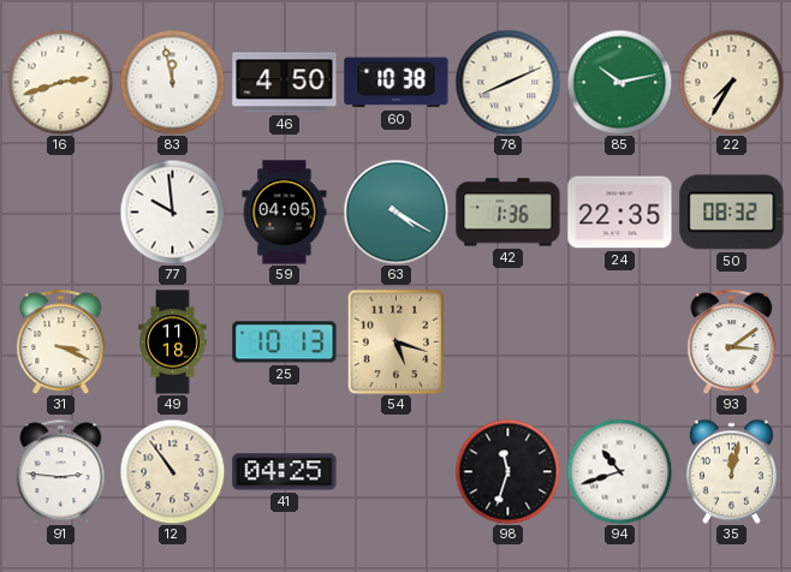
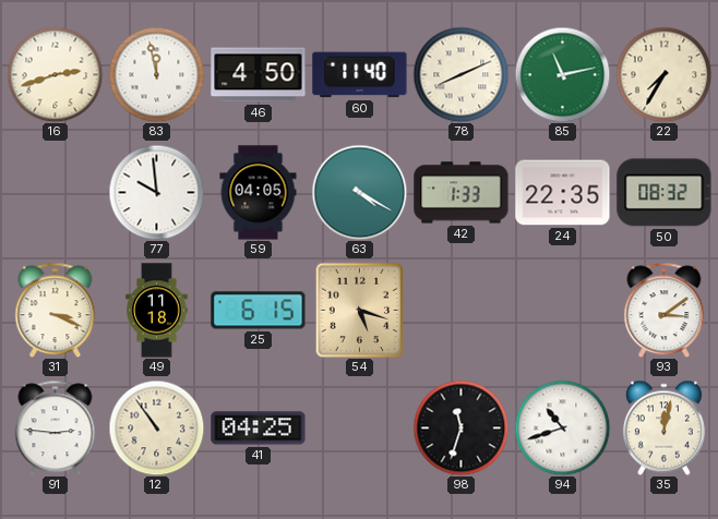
60: 10:38 -> 11:40
85: 10:13 -> 11:13
42: 1:36 -> 1:33
25: 10:13 -> 6:15
